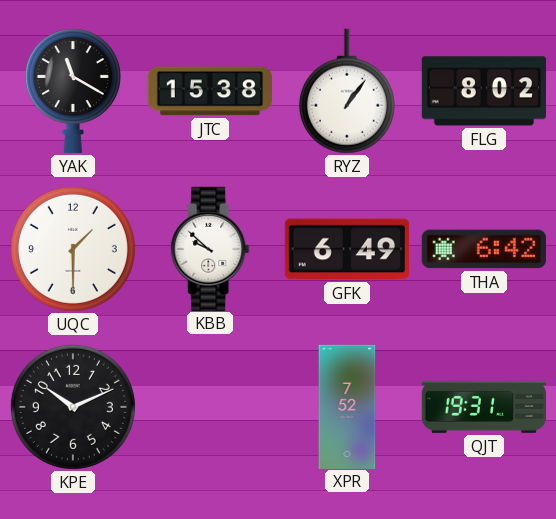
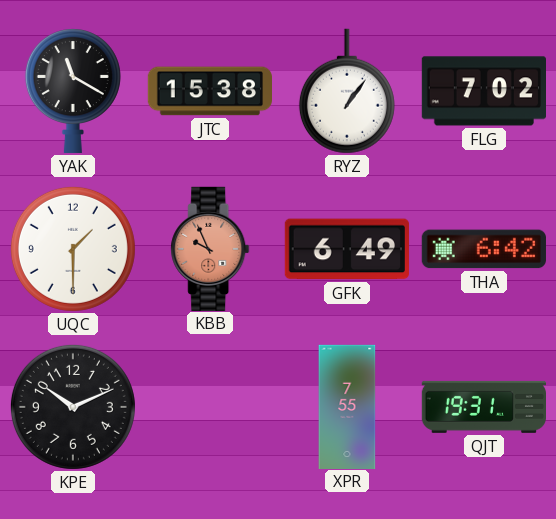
FLG: 8:02 -> 7:02
KBB: 9:52 -> 9:56
KBB dial: white -> salmon
XPR: 7:52 -> 7:55
